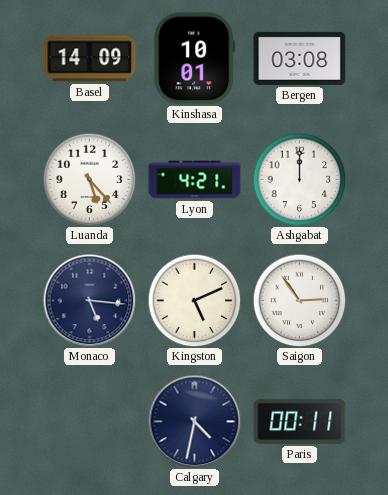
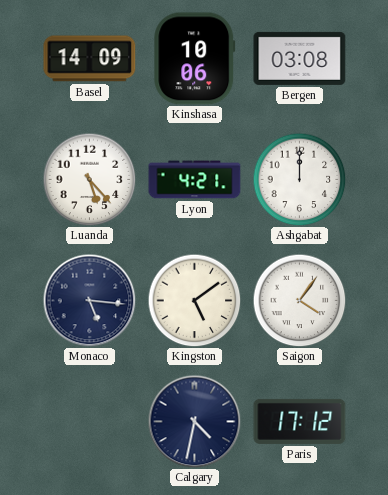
Kinshasa: 10:01 -> 10:06
Kingston: 5:11 -> 5:09
Saigon: 2:54 -> 4:06
Paris: 00:11 -> 17:12
